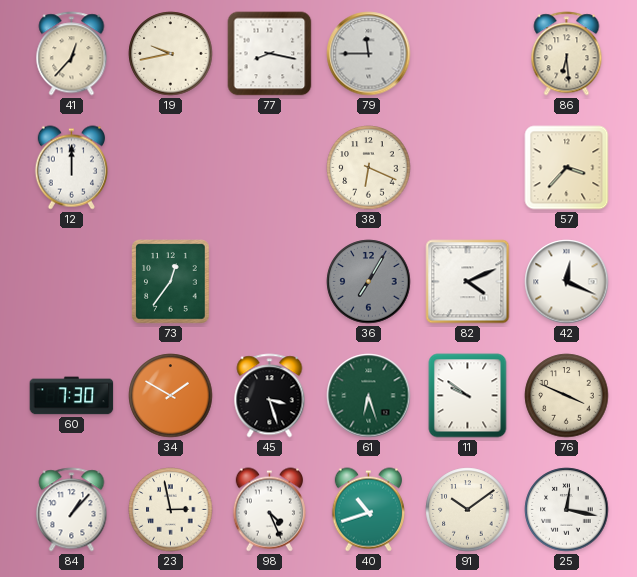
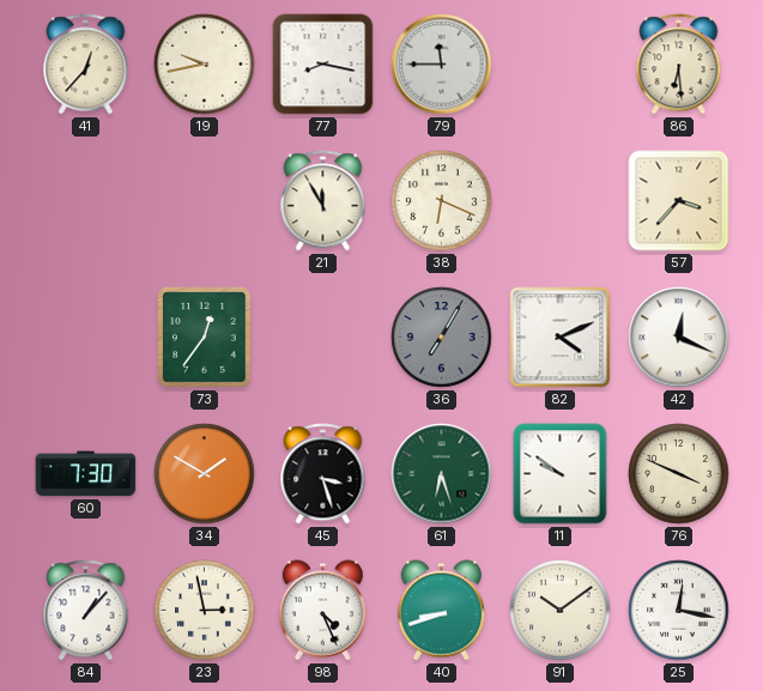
12: 12:00 -> none
21: none -> 11:55
40: 10:42 -> 8:42
